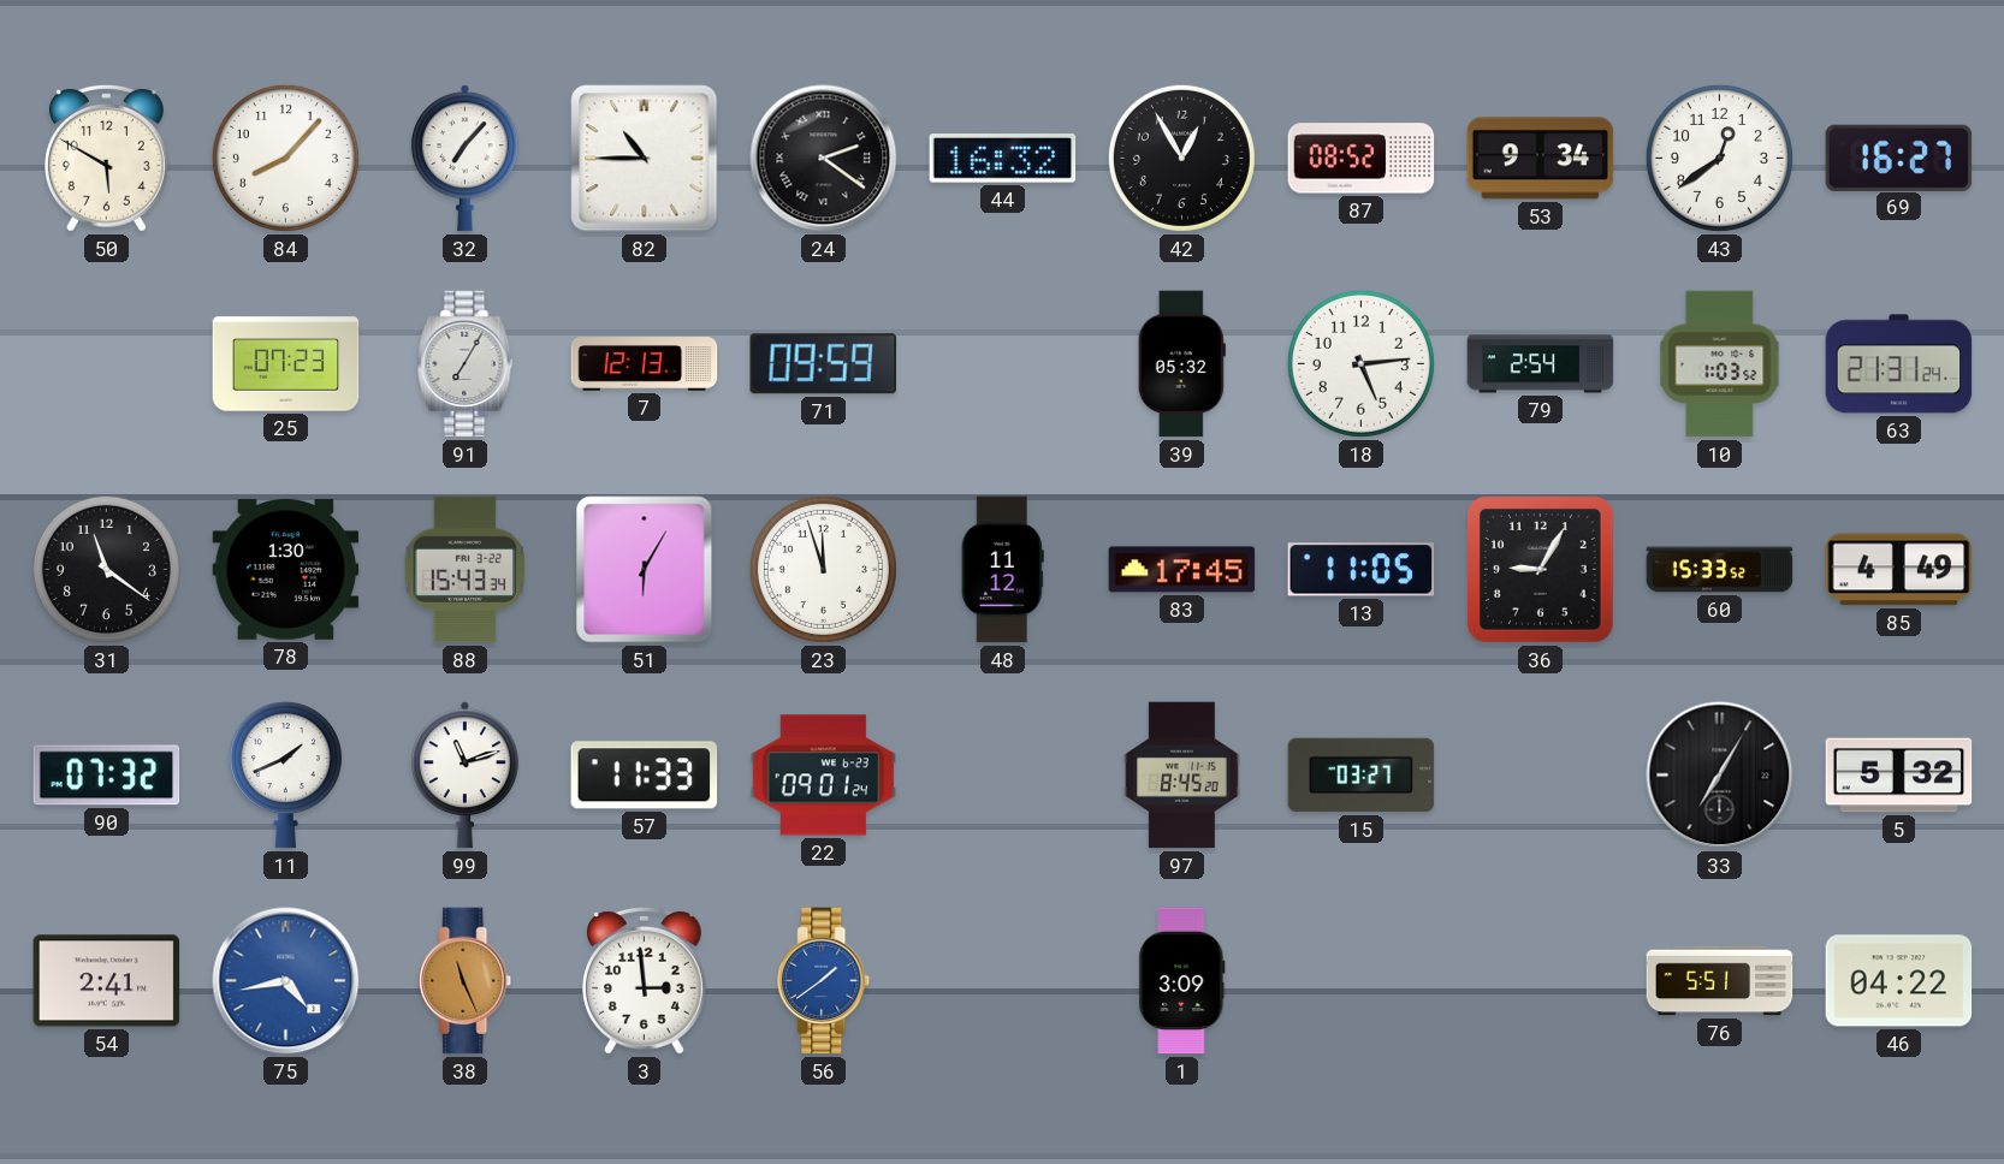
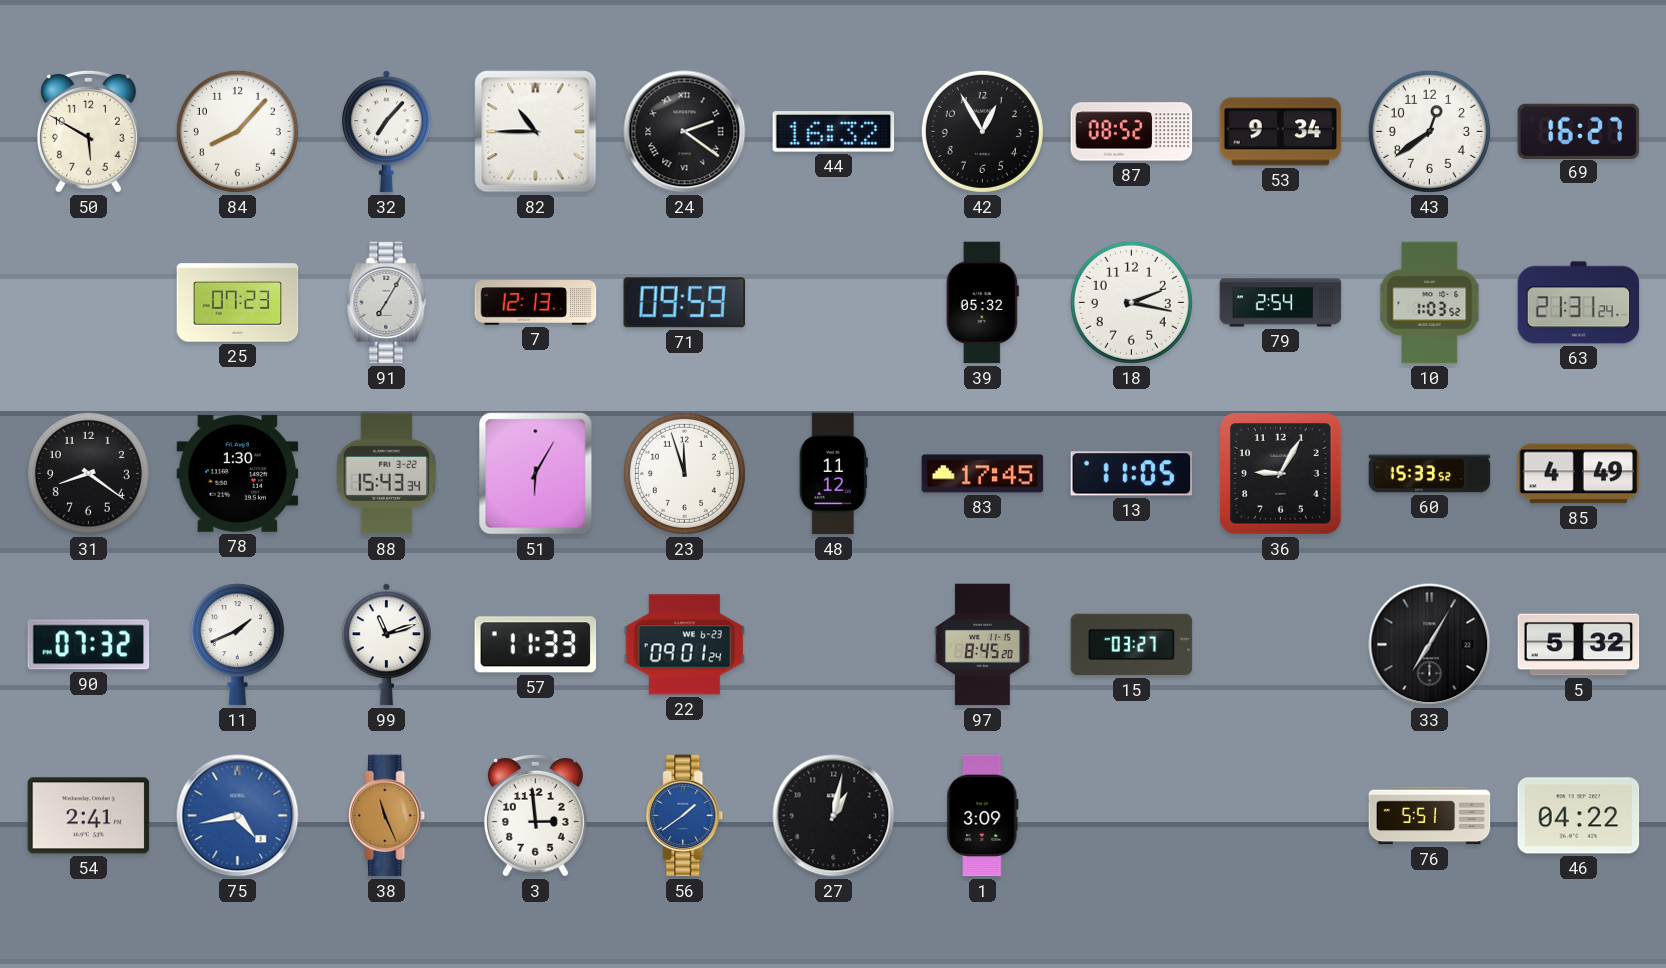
18: 5:14 -> 2:17
31: 11:21 -> 8:21
27: none -> 1:02
